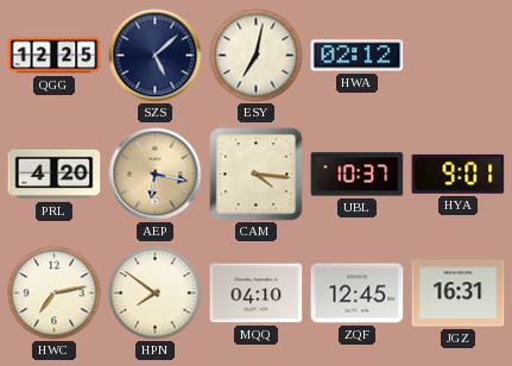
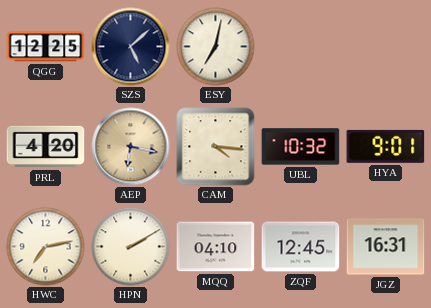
HWA: 02:12 -> none
UBL: 10:37 -> 10:32
HPN: 7:51 -> 2:10
